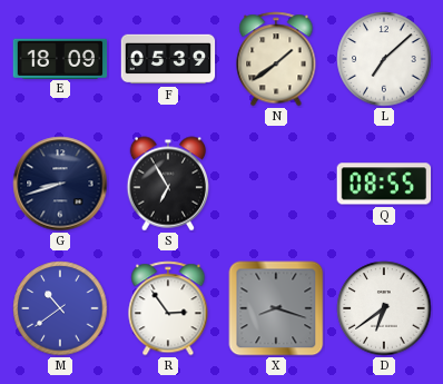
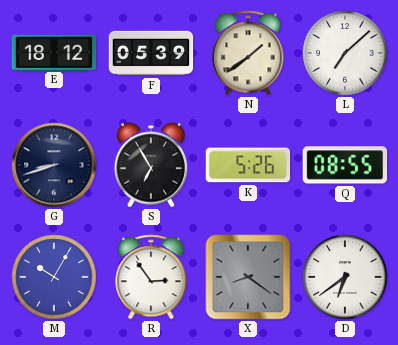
E: 18:09 -> 18:12
K: none -> 5:26
M: 10:39 -> 10:05
X: 8:18 -> 8:21
